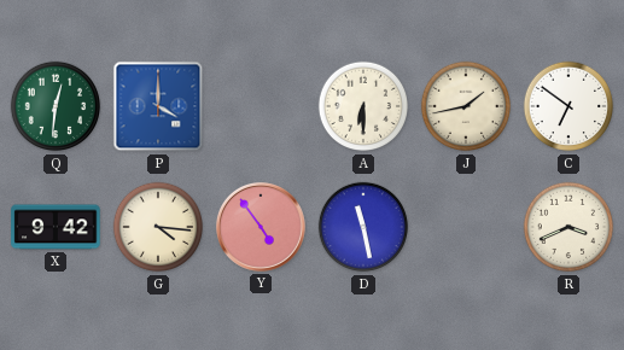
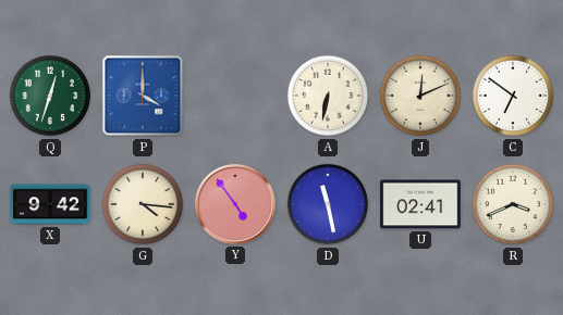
Q: 12:31 -> 12:33
A: 6:30 -> 6:32
J: 1:43 -> 12:11
U: none -> 02:41
